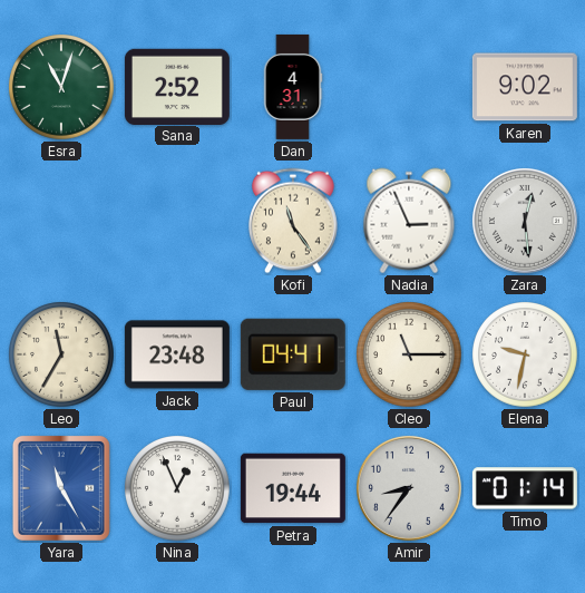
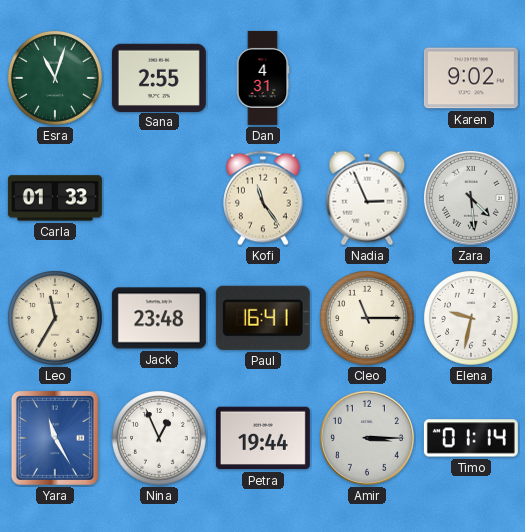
Sana: 2:52 -> 2:55
Carla: none -> 01:33
Zara: 12:29 -> 4:29
Paul: 04:41 -> 16:41
Amir: 8:36 -> 3:15
